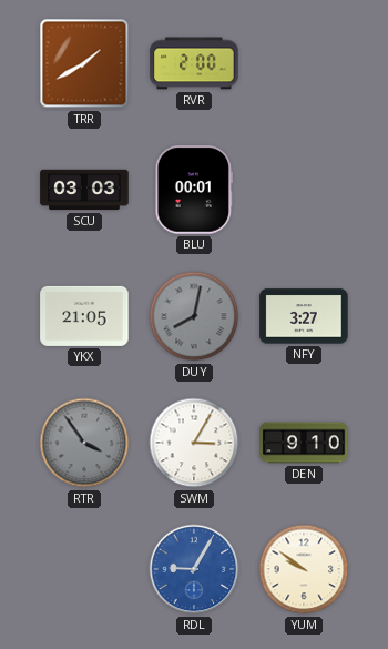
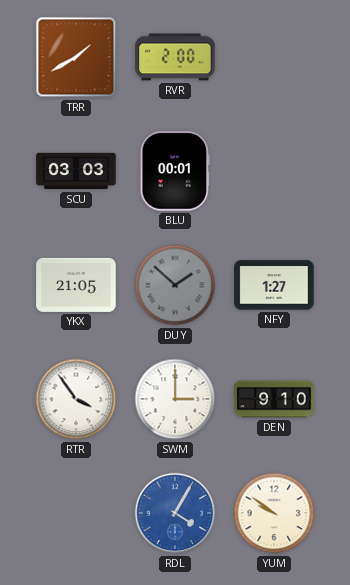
DUY: 8:02 -> 1:52
NFY: 3:27 -> 1:27
RTR dial: grey -> white
SWM: 3:05 -> 3:00
RDL: 9:05 -> 4:05
